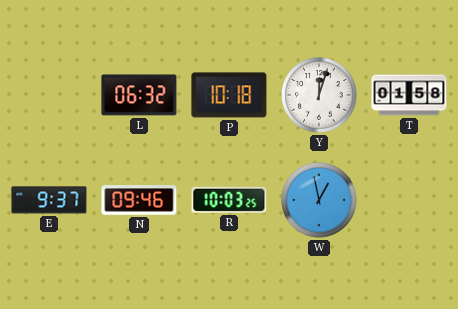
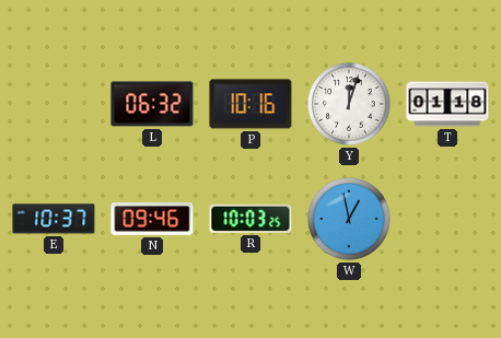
P: 10:18 -> 10:16
T: 01:58 -> 01:18
E: 9:37 -> 10:37
